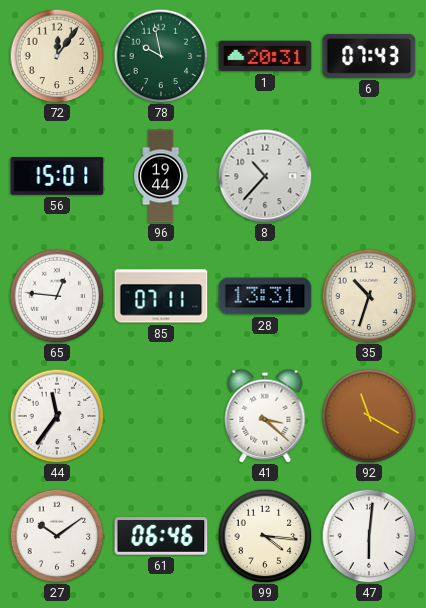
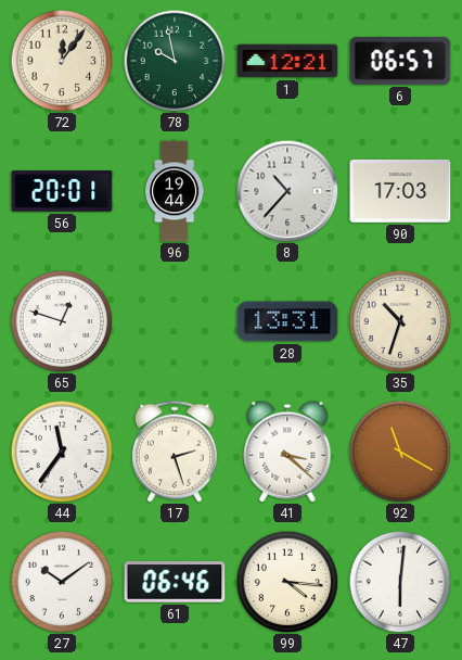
1: 20:31 -> 12:21
6: 07:43 -> 06:57
56: 15:01 -> 20:01
90: none -> 17:03
65: 12:46 -> 12:48
85: 07:11 -> none
17: none -> 2:27
